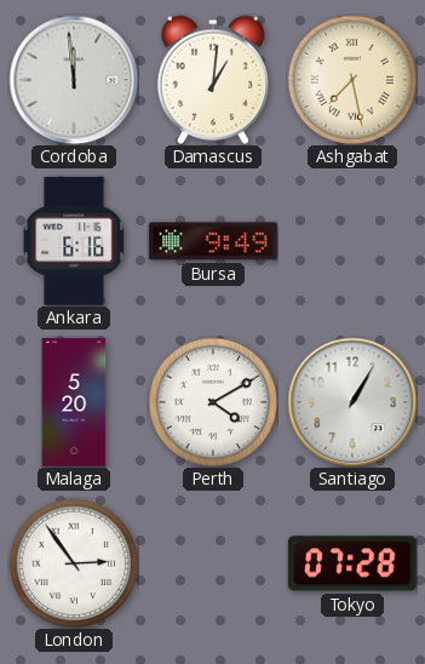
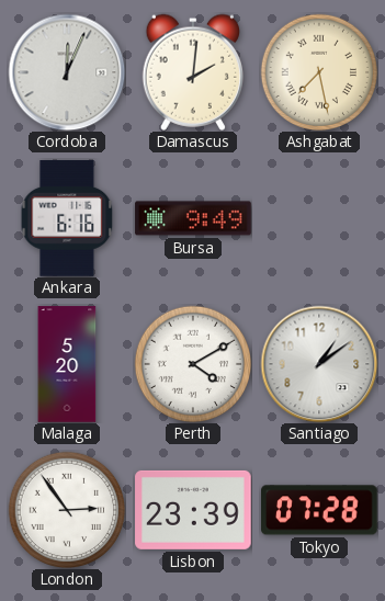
Cordoba: 11:59 -> 12:04
Damascus: 1:01 -> 2:01
Santiago: 1:05 -> 1:09
Lisbon: none -> 23:39
